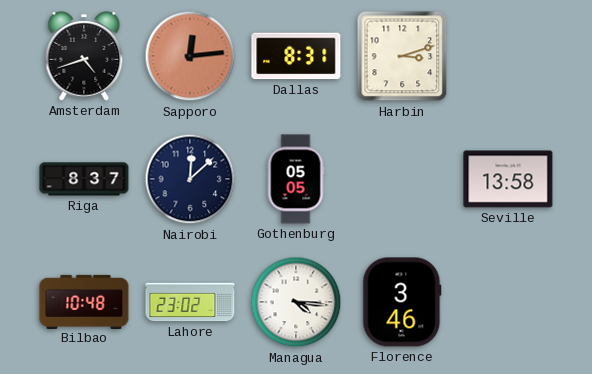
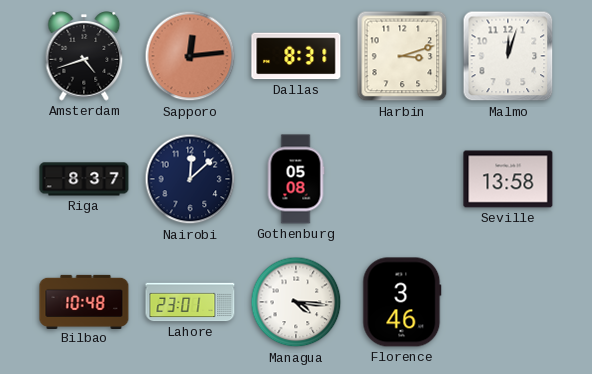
Malmo: none -> 12:03
Gothenburg: 05:05 -> 05:08
Lahore: 23:02 -> 23:01
